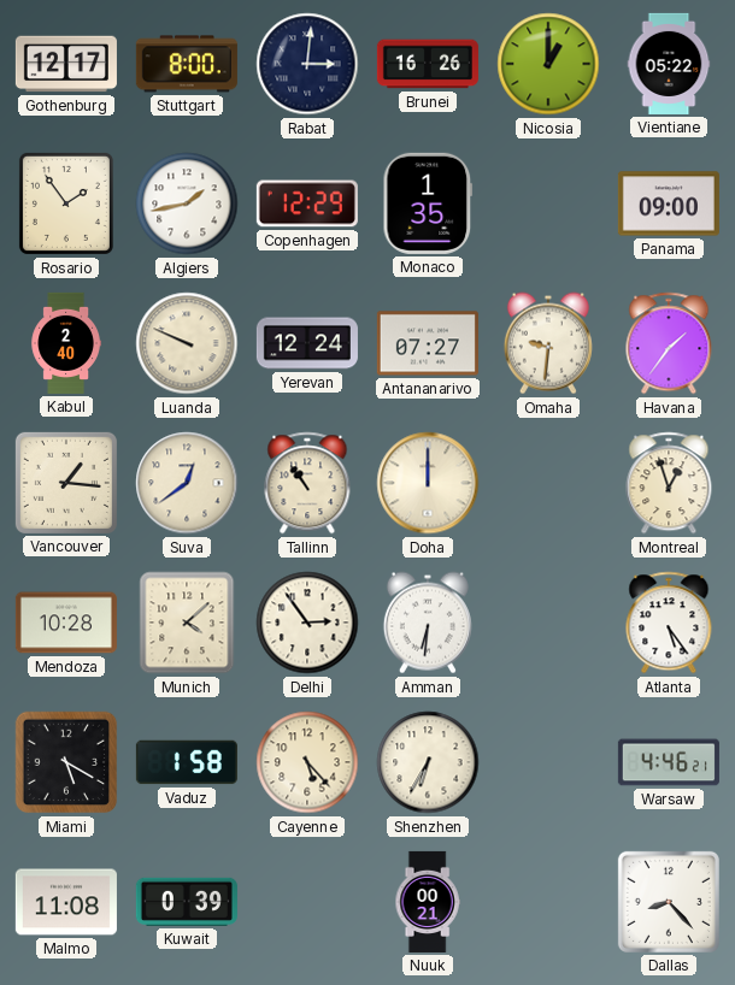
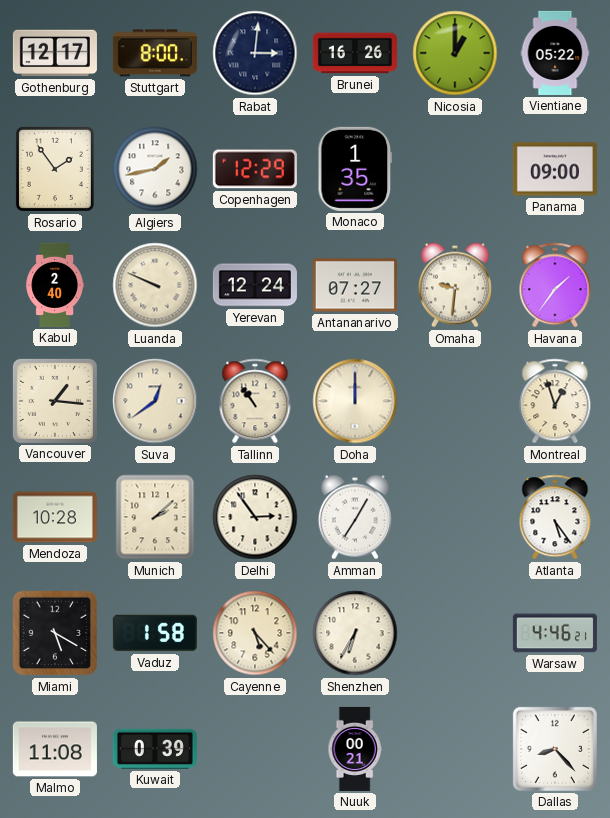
Munich: 4:08 -> 2:08
Amman: 6:31 -> 7:05
